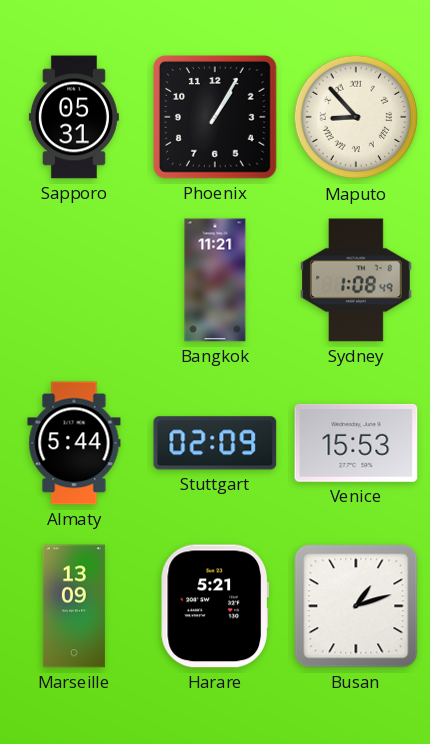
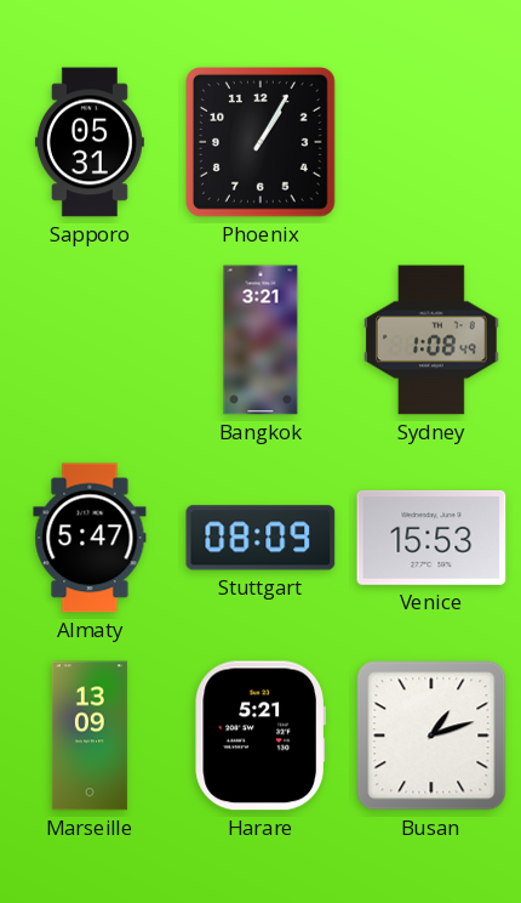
Maputo: 8:53 -> none
Bangkok: 11:21 -> 3:21
Almaty: 5:44 -> 5:47
Stuttgart: 02:09 -> 08:09
